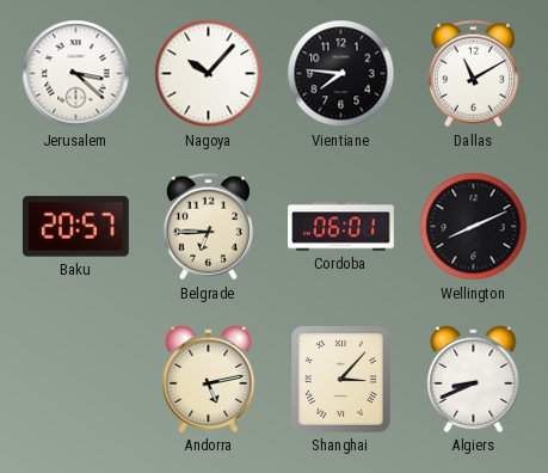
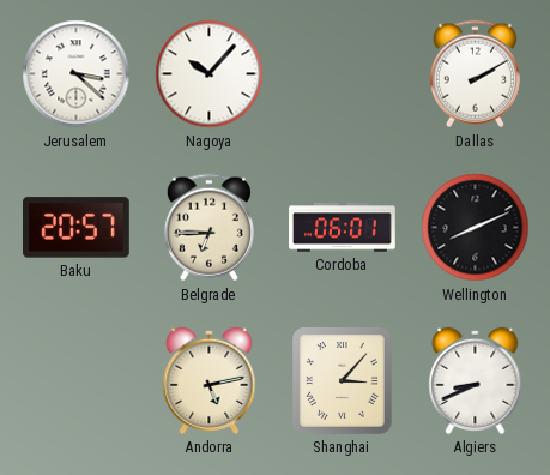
Vientiane: 7:46 -> none
Dallas: 11:10 -> 2:10
